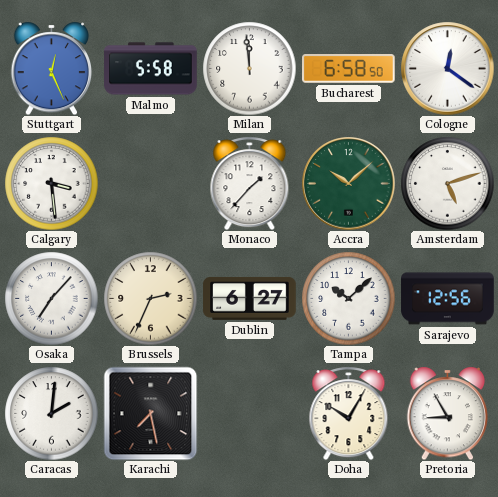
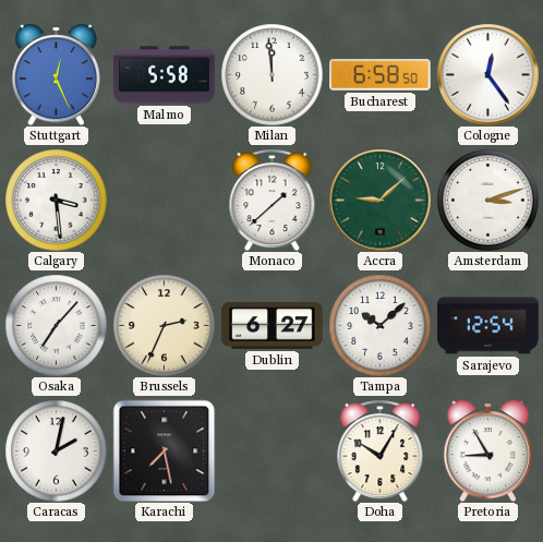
Cologne: 12:21 -> 12:24
Monaco: 1:37 -> 1:38
Accra: 10:08 -> 9:08
Amsterdam: 5:12 -> 3:12
Sarajevo: 12:56 -> 12:54
Caracas: 2:01 -> 2:02
